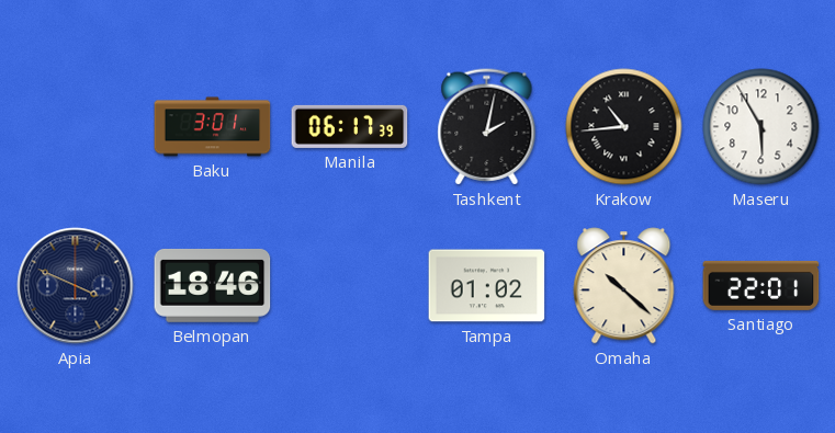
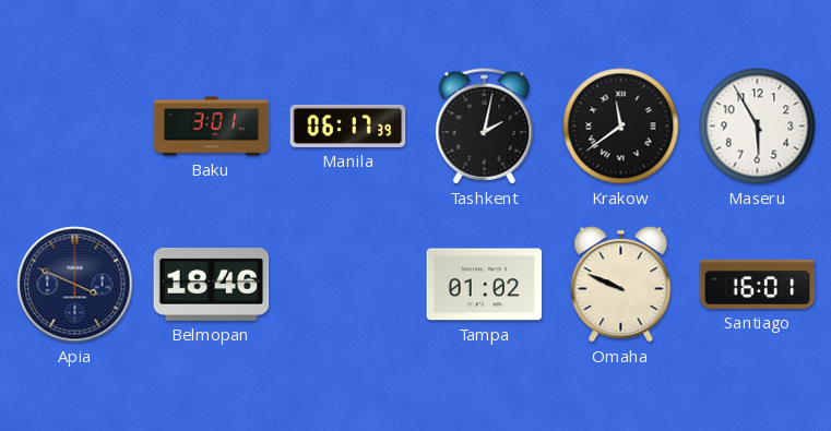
Krakow: 10:44 -> 11:39
Omaha: 10:22 -> 9:49
Santiago: 22:01 -> 16:01
